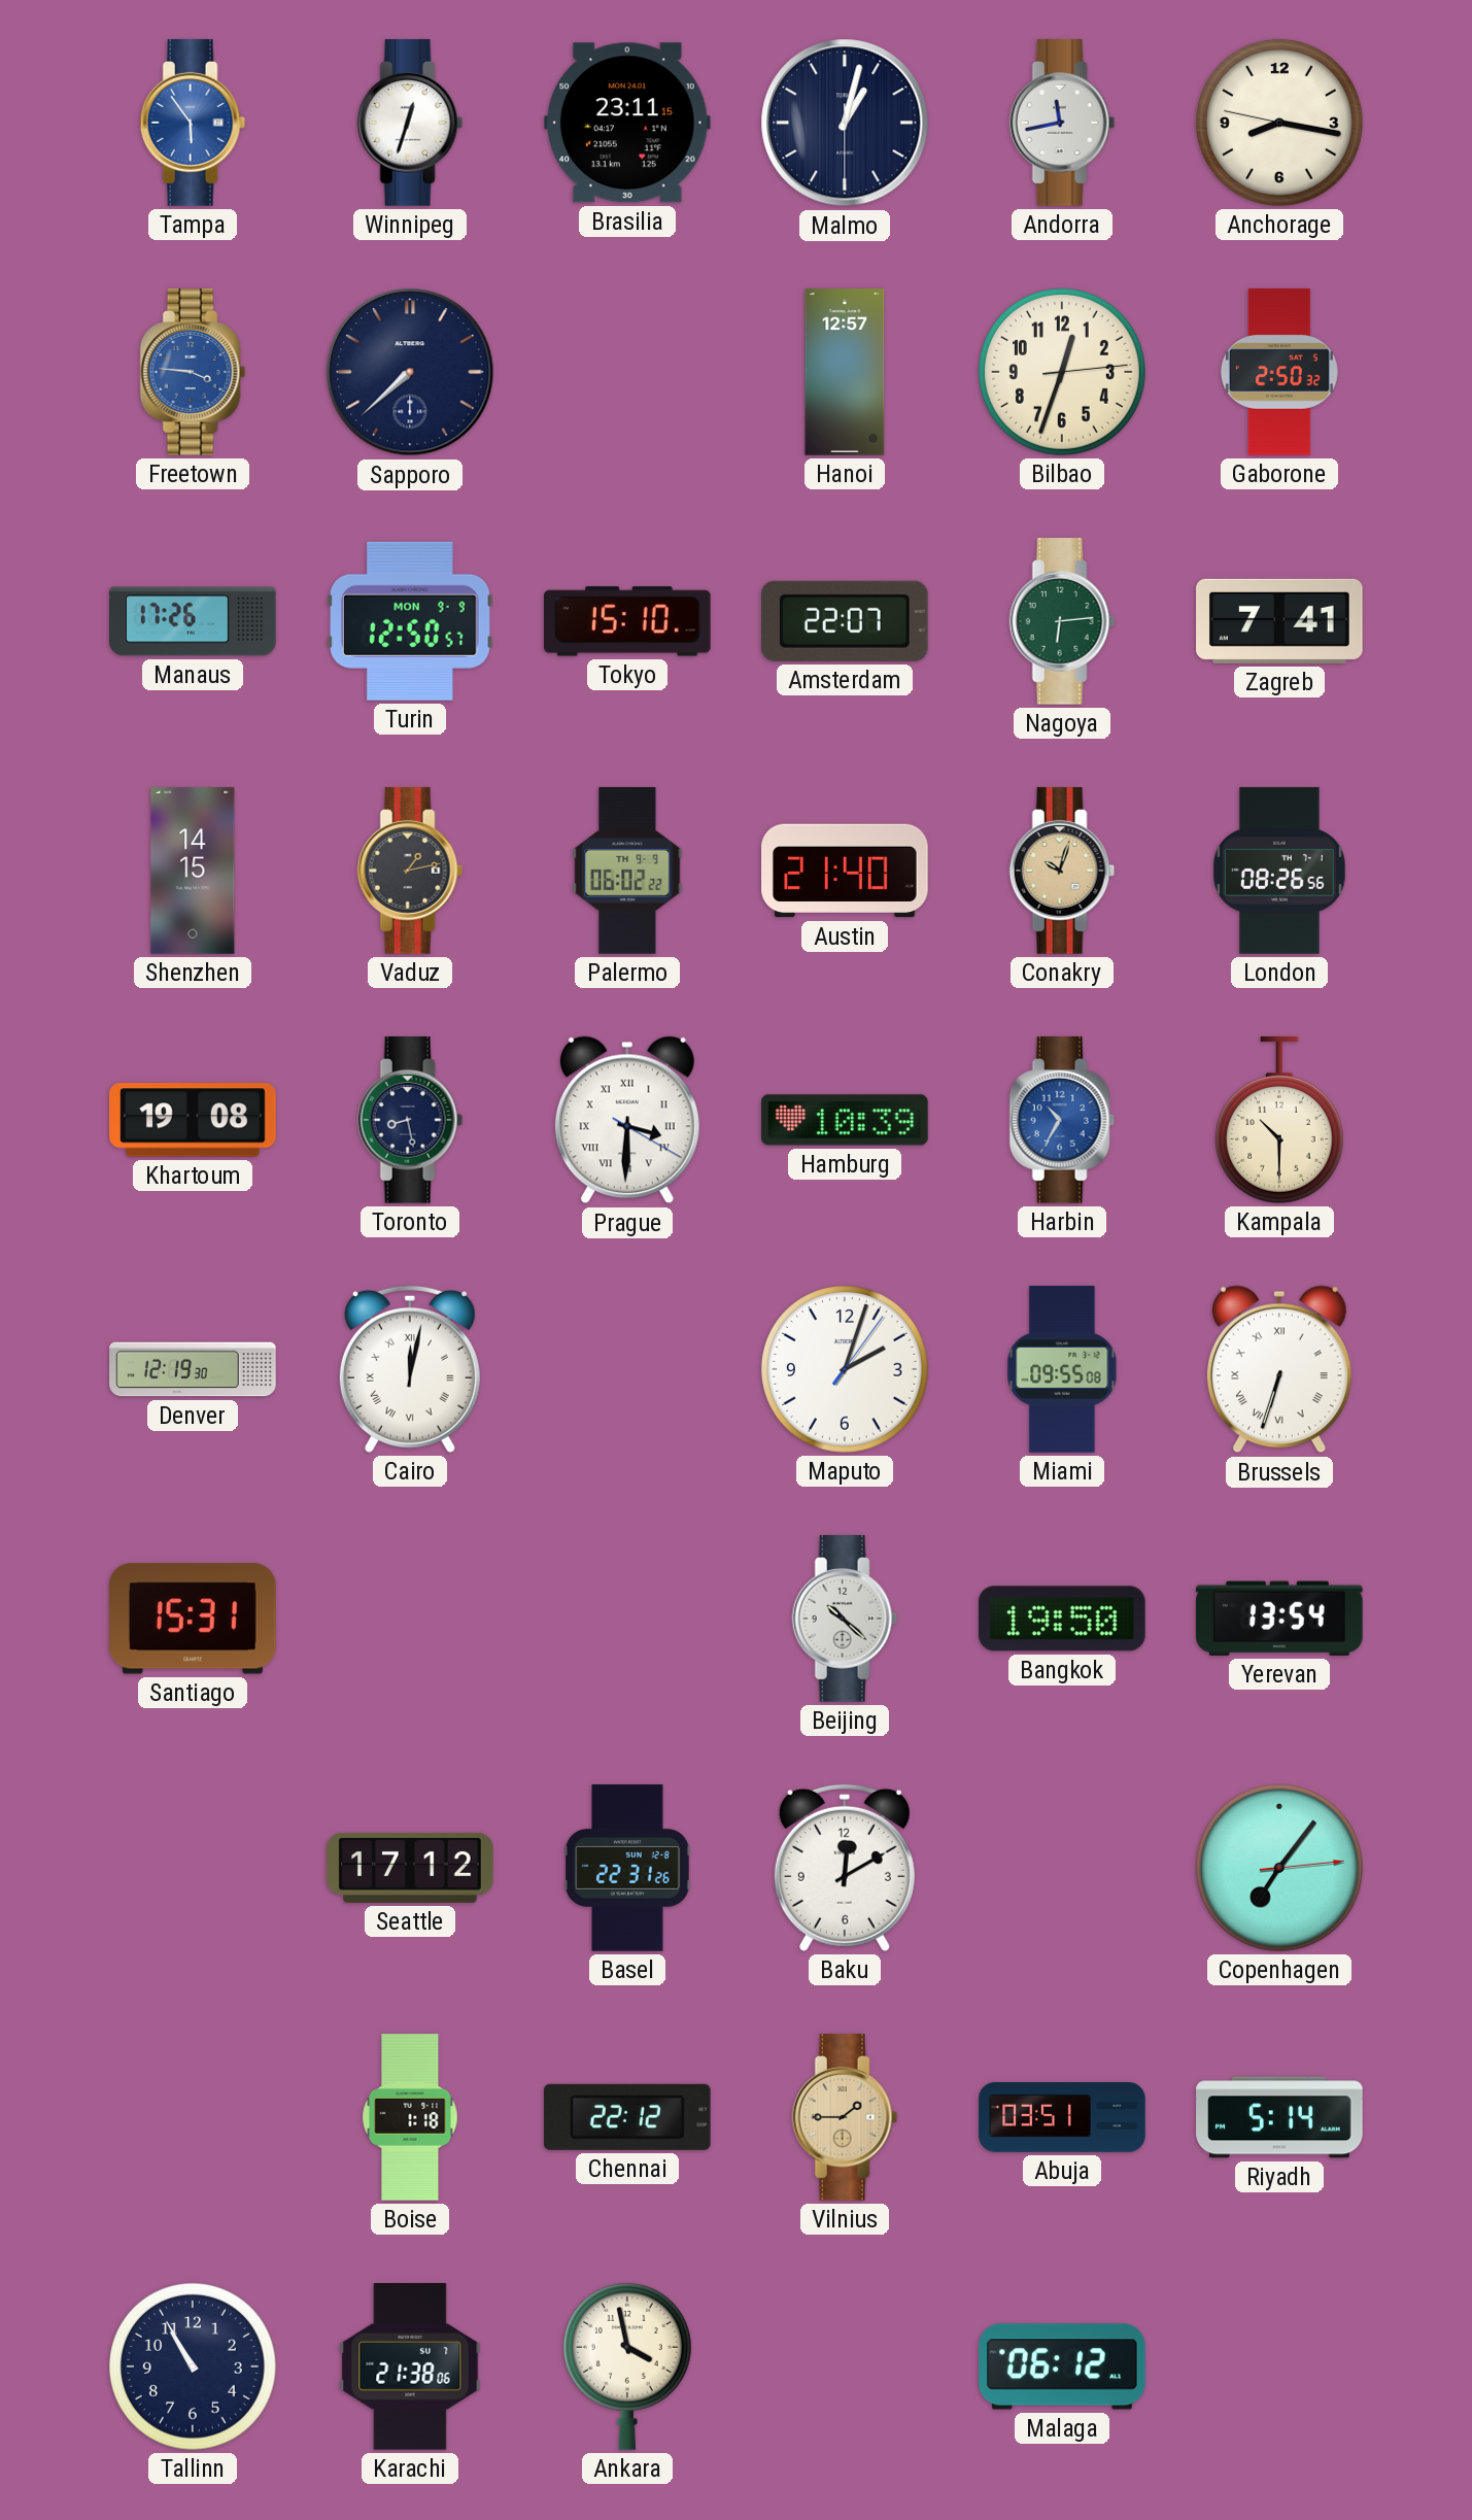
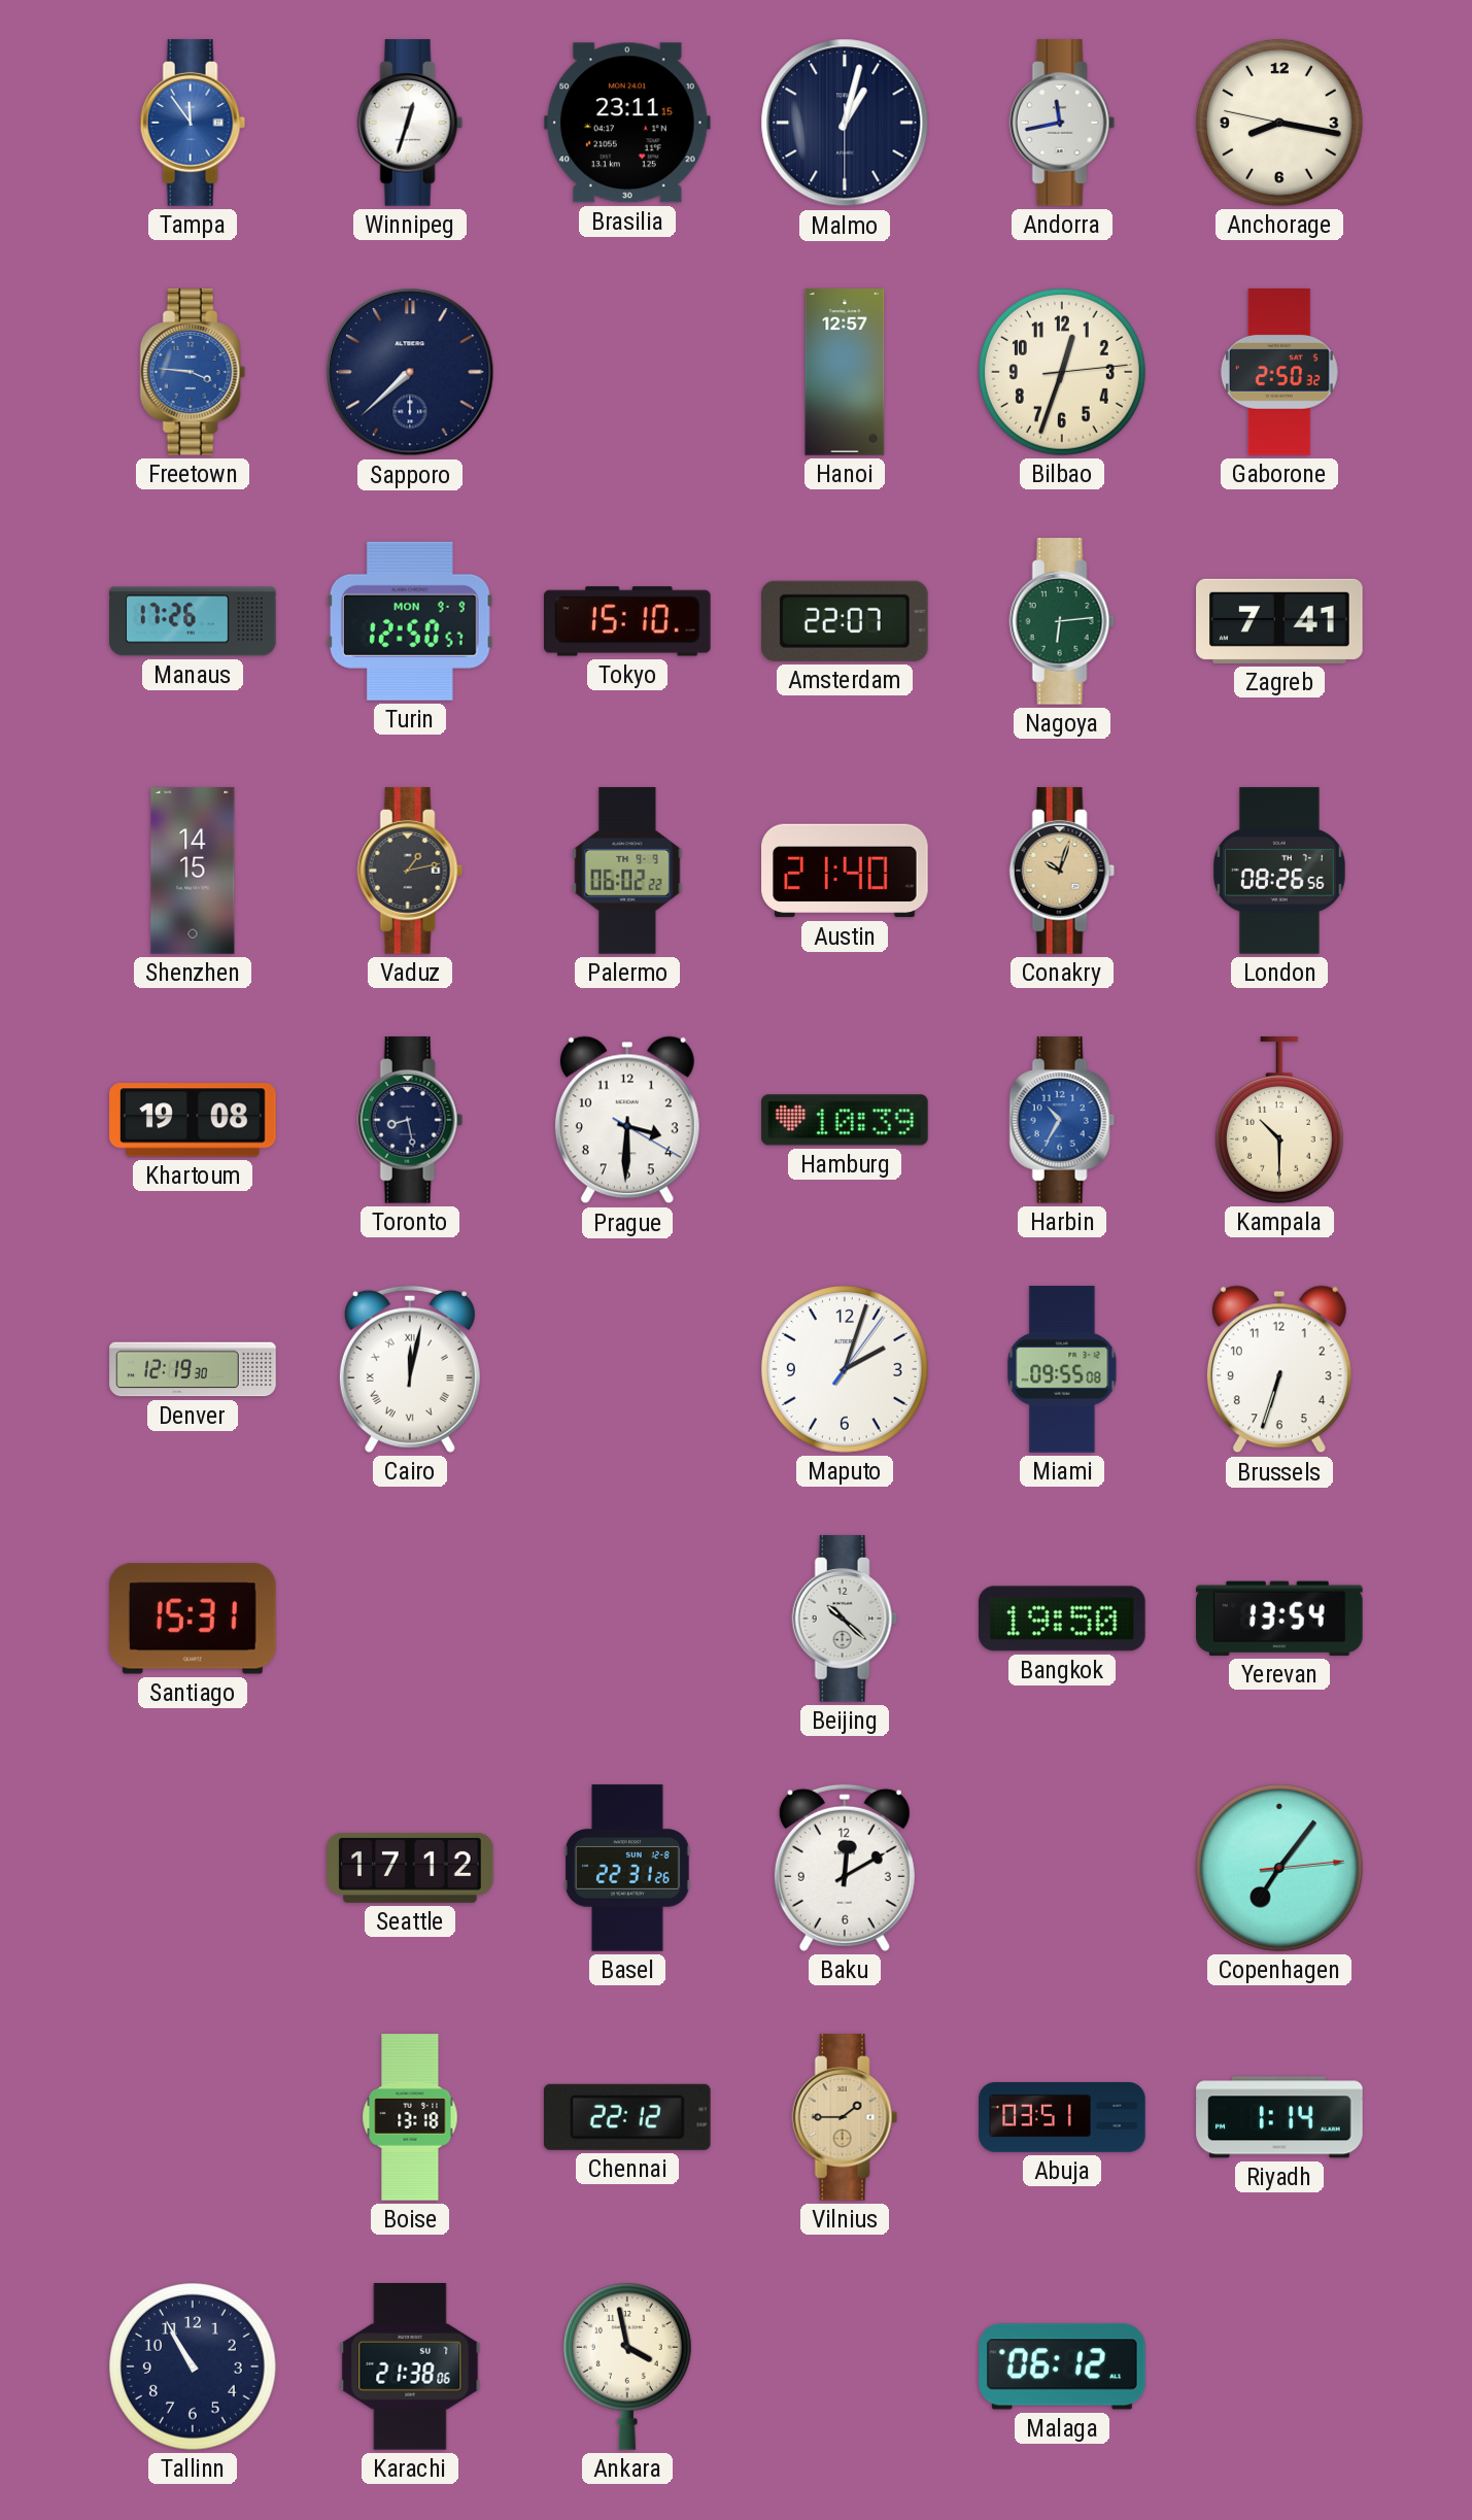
Tampa: 5:54 -> 11:54
Prague numerals: Roman -> Arabic
Brussels numerals: Roman -> Arabic
Boise: 1:18 -> 13:18
Riyadh: 5:14 -> 1:14
